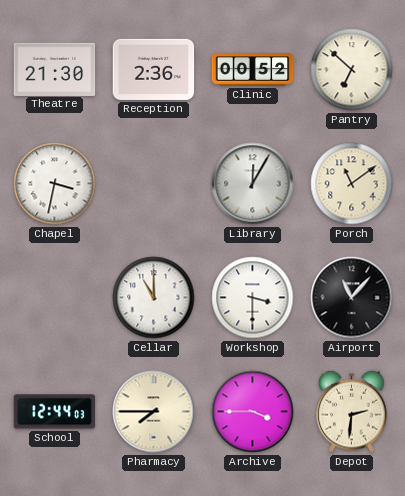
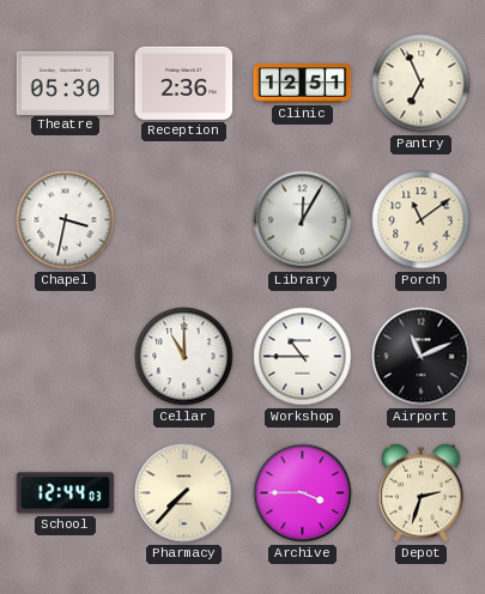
Theatre: 21:30 -> 05:30
Clinic: 00:52 -> 12:51
Pantry: 6:52 -> 6:56
Workshop: 3:30 -> 10:45
Airport: 11:07 -> 11:11
Pharmacy: 7:45 -> 7:37
Depot: 2:31 -> 2:33
